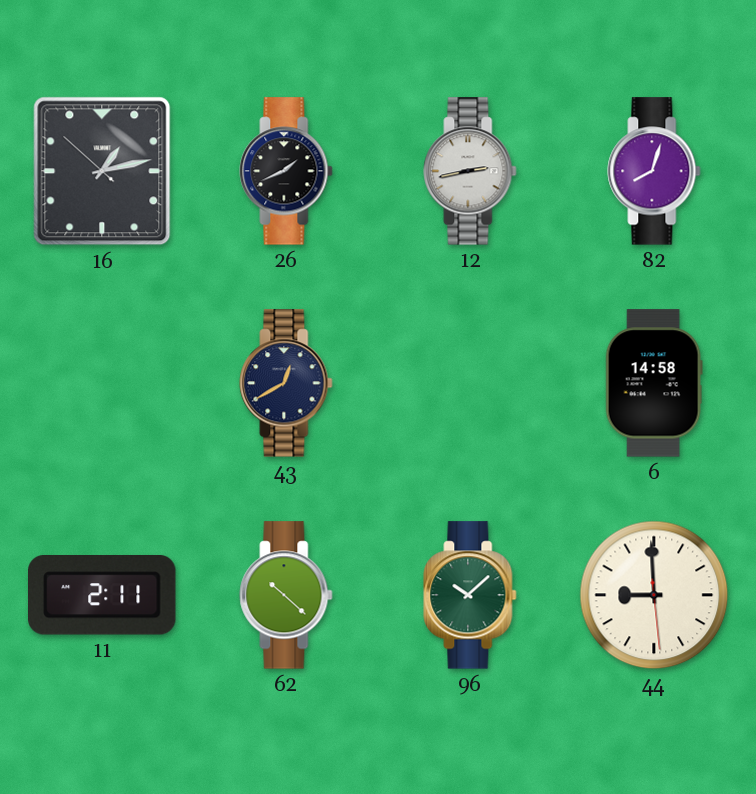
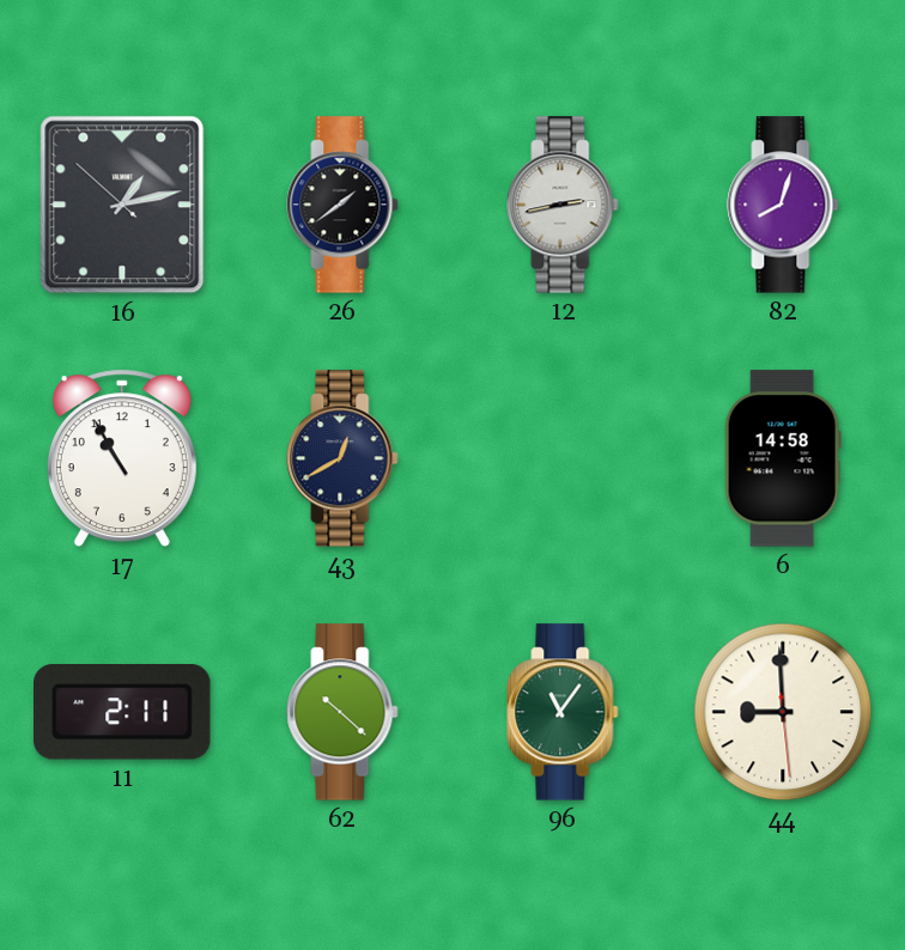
26: 1:41 -> 1:39
17: none -> 10:55
96: 10:08 -> 11:06
